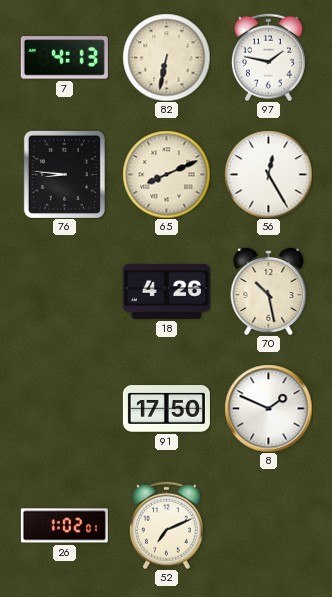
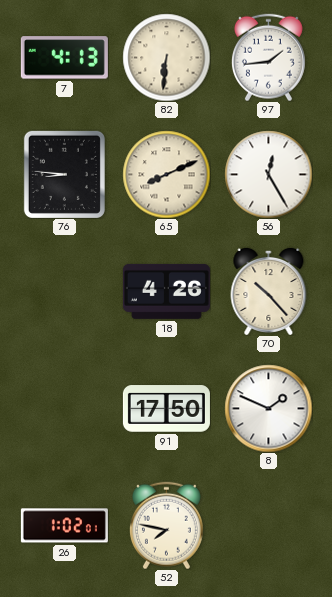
82: 6:32 -> 6:31
97: 1:47 -> 1:44
70: 10:28 -> 10:23
52: 7:11 -> 7:47
